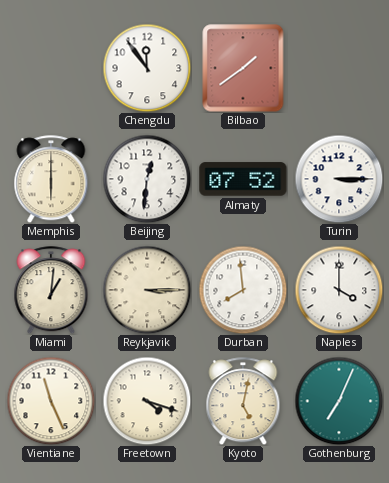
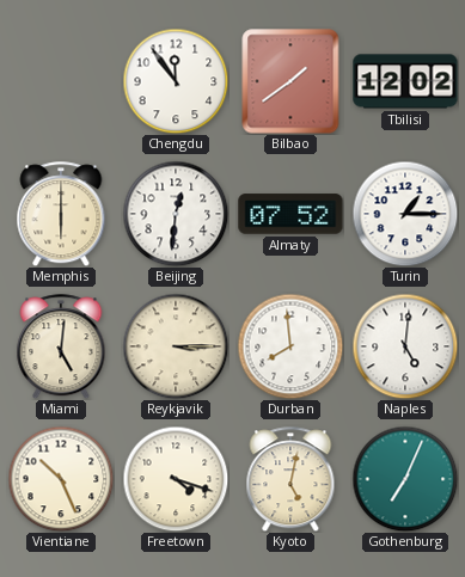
Tbilisi: none -> 12:02
Turin: 3:15 -> 1:15
Miami: 1:01 -> 5:01
Naples: 4:00 -> 5:01
Vientiane: 11:26 -> 10:26
